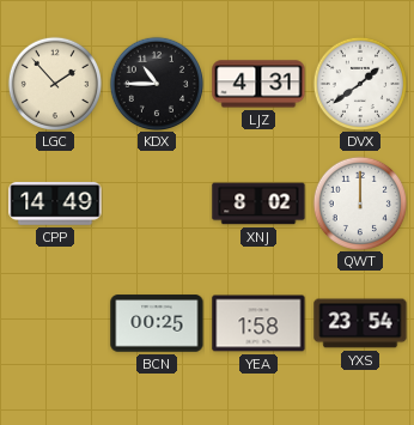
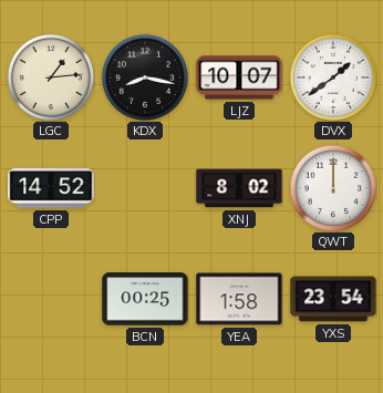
LGC: 1:53 -> 1:14
KDX: 10:45 -> 8:17
LJZ: 4:31 -> 10:07
CPP: 14:49 -> 14:52
